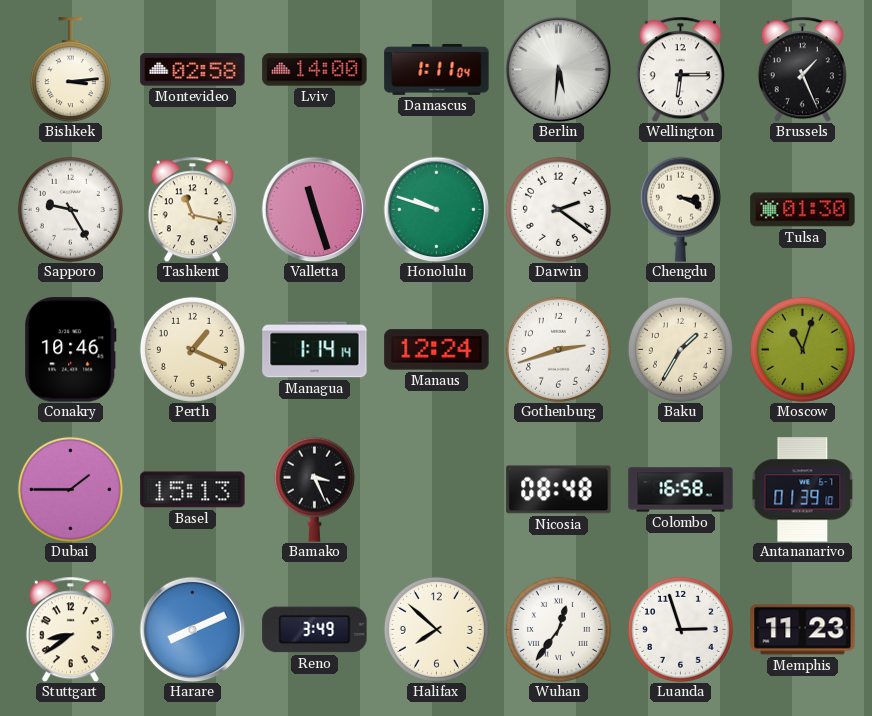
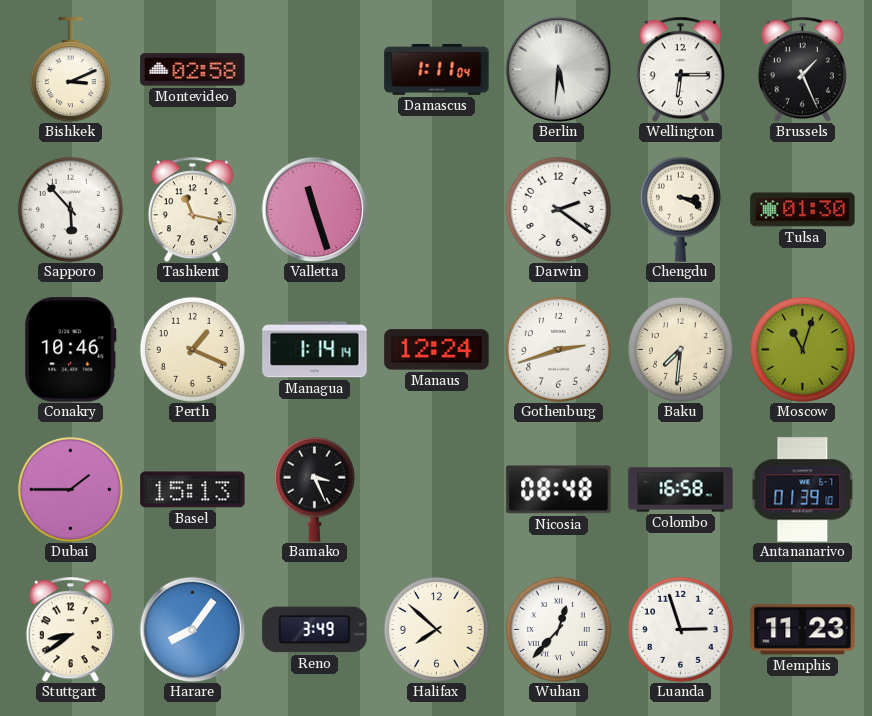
Bishkek: 3:14 -> 3:11
Lviv: 14:00 -> none
Sapporo: 9:25 -> 5:53
Honolulu: 9:48 -> none
Baku: 1:35 -> 7:31
Harare: 8:11 -> 8:06
Wuhan: 12:36 -> 12:37
